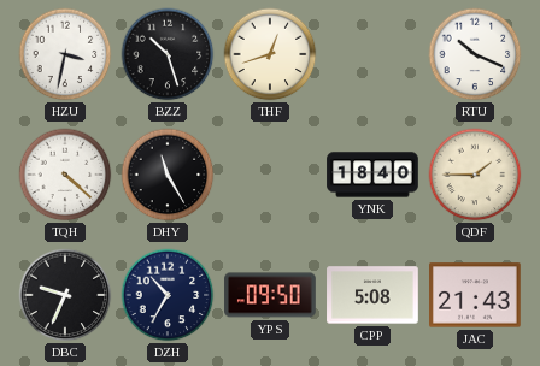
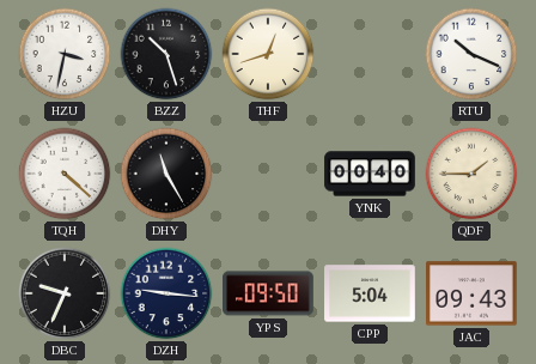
YNK: 18:40 -> 00:40
DZH: 10:35 -> 9:16
CPP: 5:08 -> 5:04
JAC: 21:43 -> 09:43
